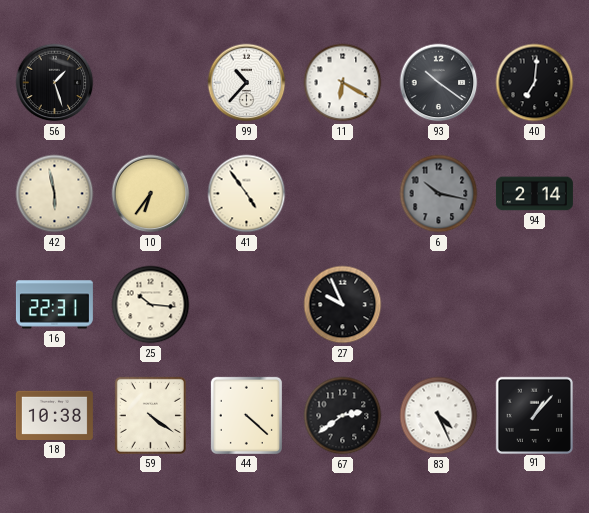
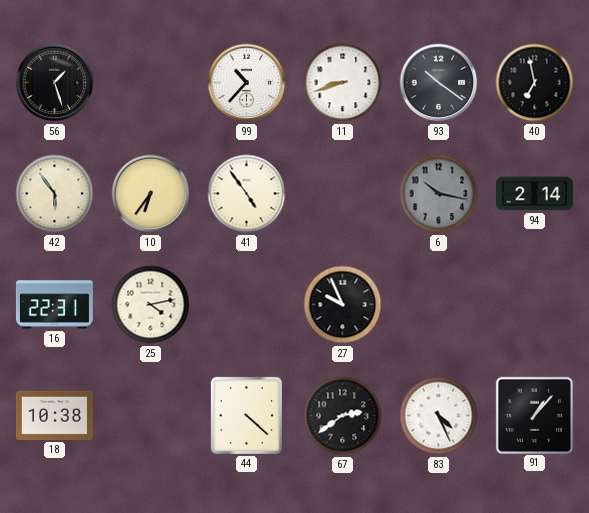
11: 6:20 -> 8:42
40: 7:01 -> 6:58
42: 5:58 -> 5:54
25: 10:16 -> 4:13
59: 4:21 -> none
